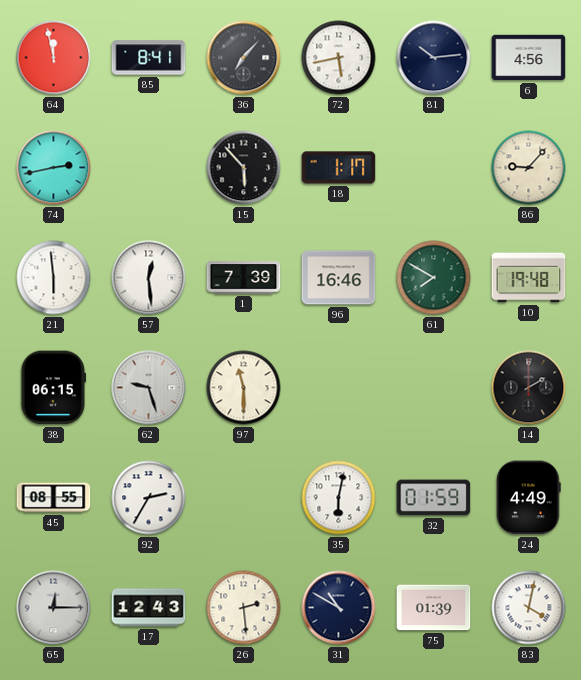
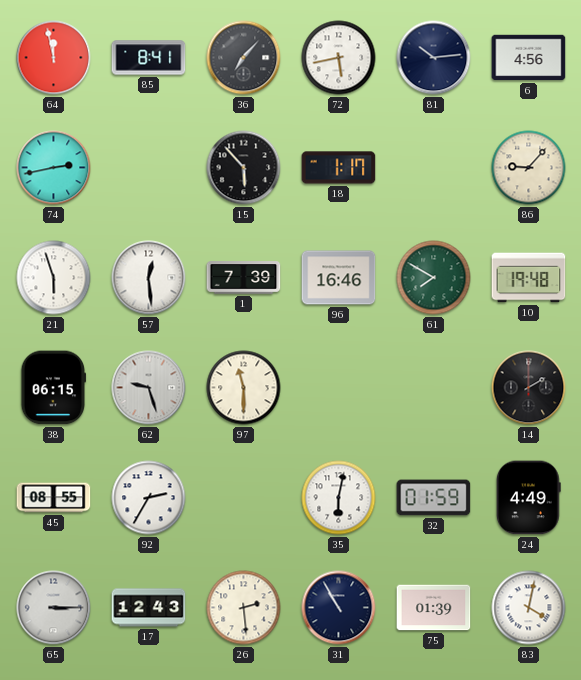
21: 5:59 -> 5:57
65: 12:15 -> 3:15
31: 10:50 -> 10:55
